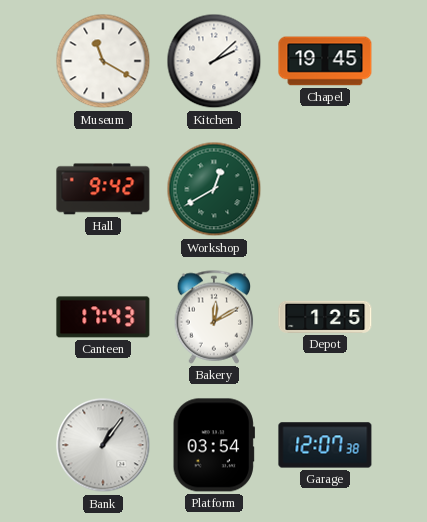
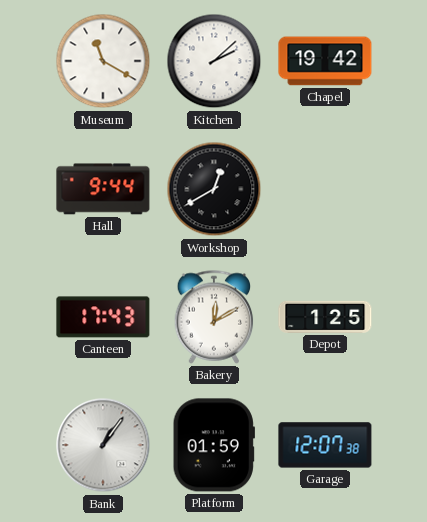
Chapel: 19:45 -> 19:42
Hall: 9:42 -> 9:44
Workshop dial: green -> black
Platform: 03:54 -> 01:59
